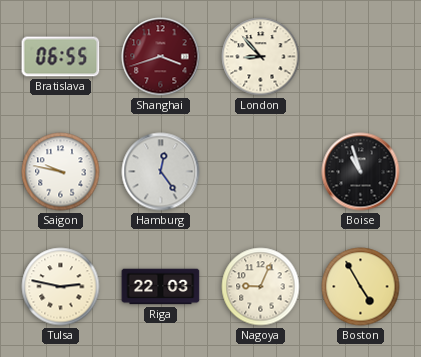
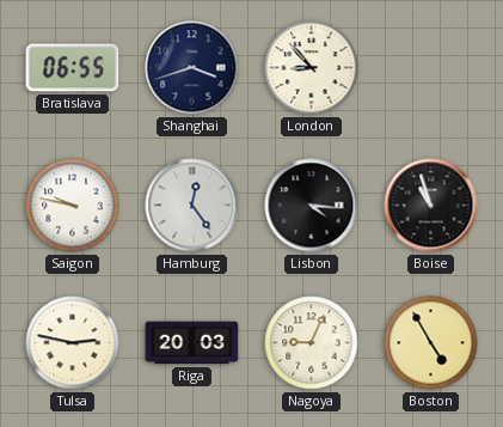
Shanghai dial: burgundy -> navy
Lisbon: none -> 4:16
Riga: 22:03 -> 20:03
